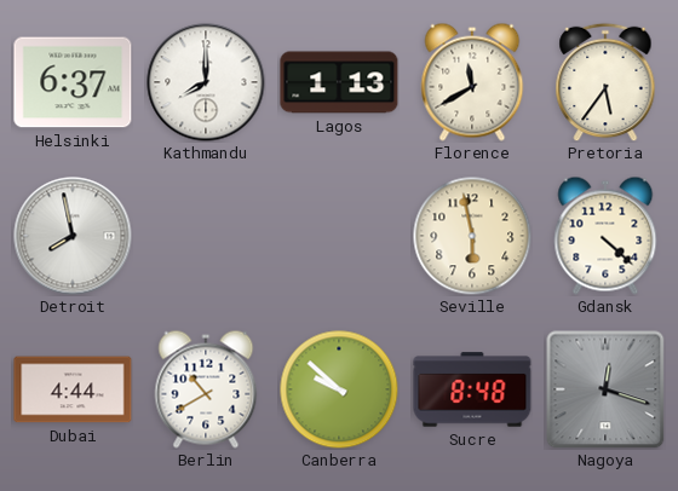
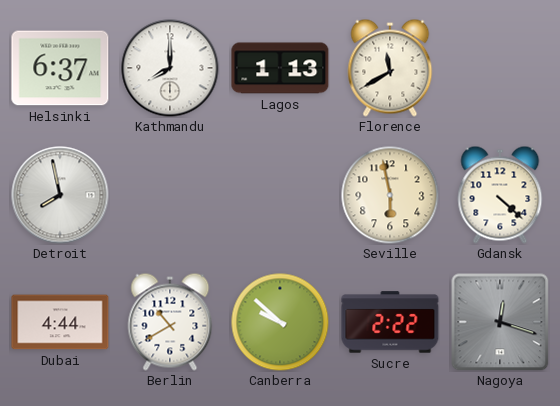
Pretoria: 5:36 -> none
Sucre: 8:48 -> 2:22
